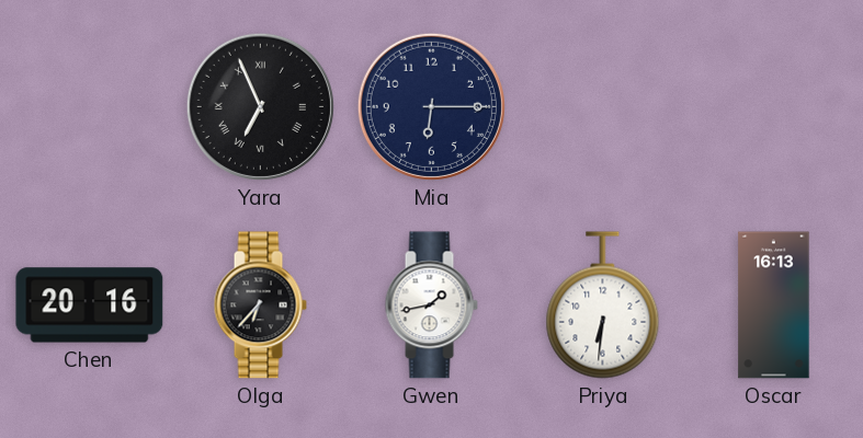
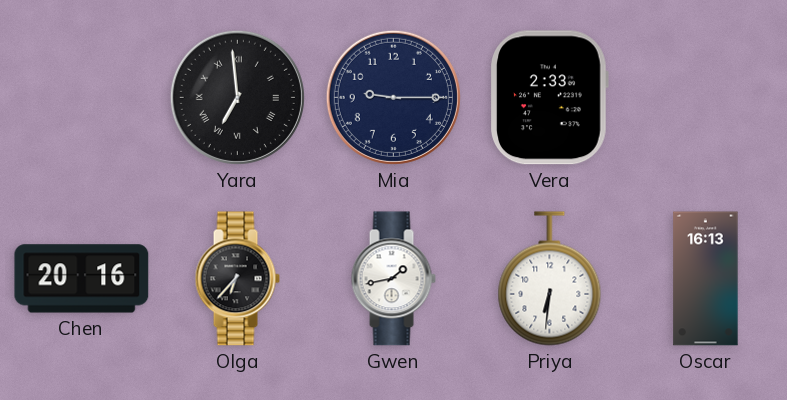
Yara: 6:56 -> 6:59
Mia: 6:15 -> 9:15
Vera: none -> 2:33
